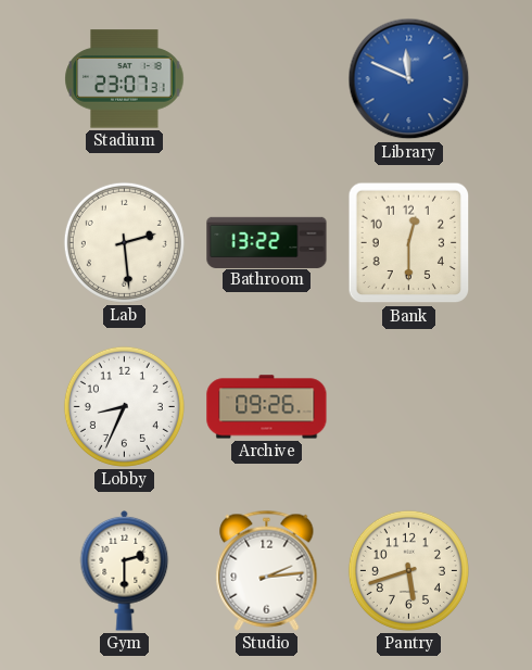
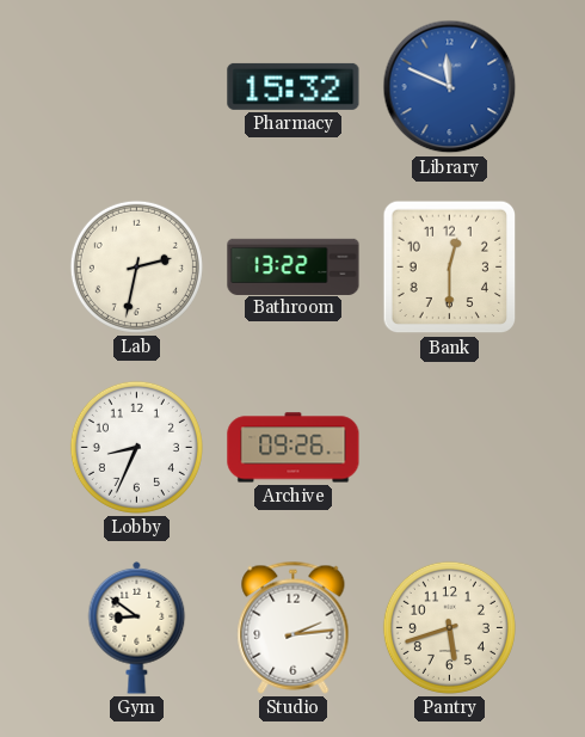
Stadium: 23:07 -> none
Pharmacy: none -> 15:32
Lab: 2:29 -> 2:32
Gym: 2:30 -> 8:51
